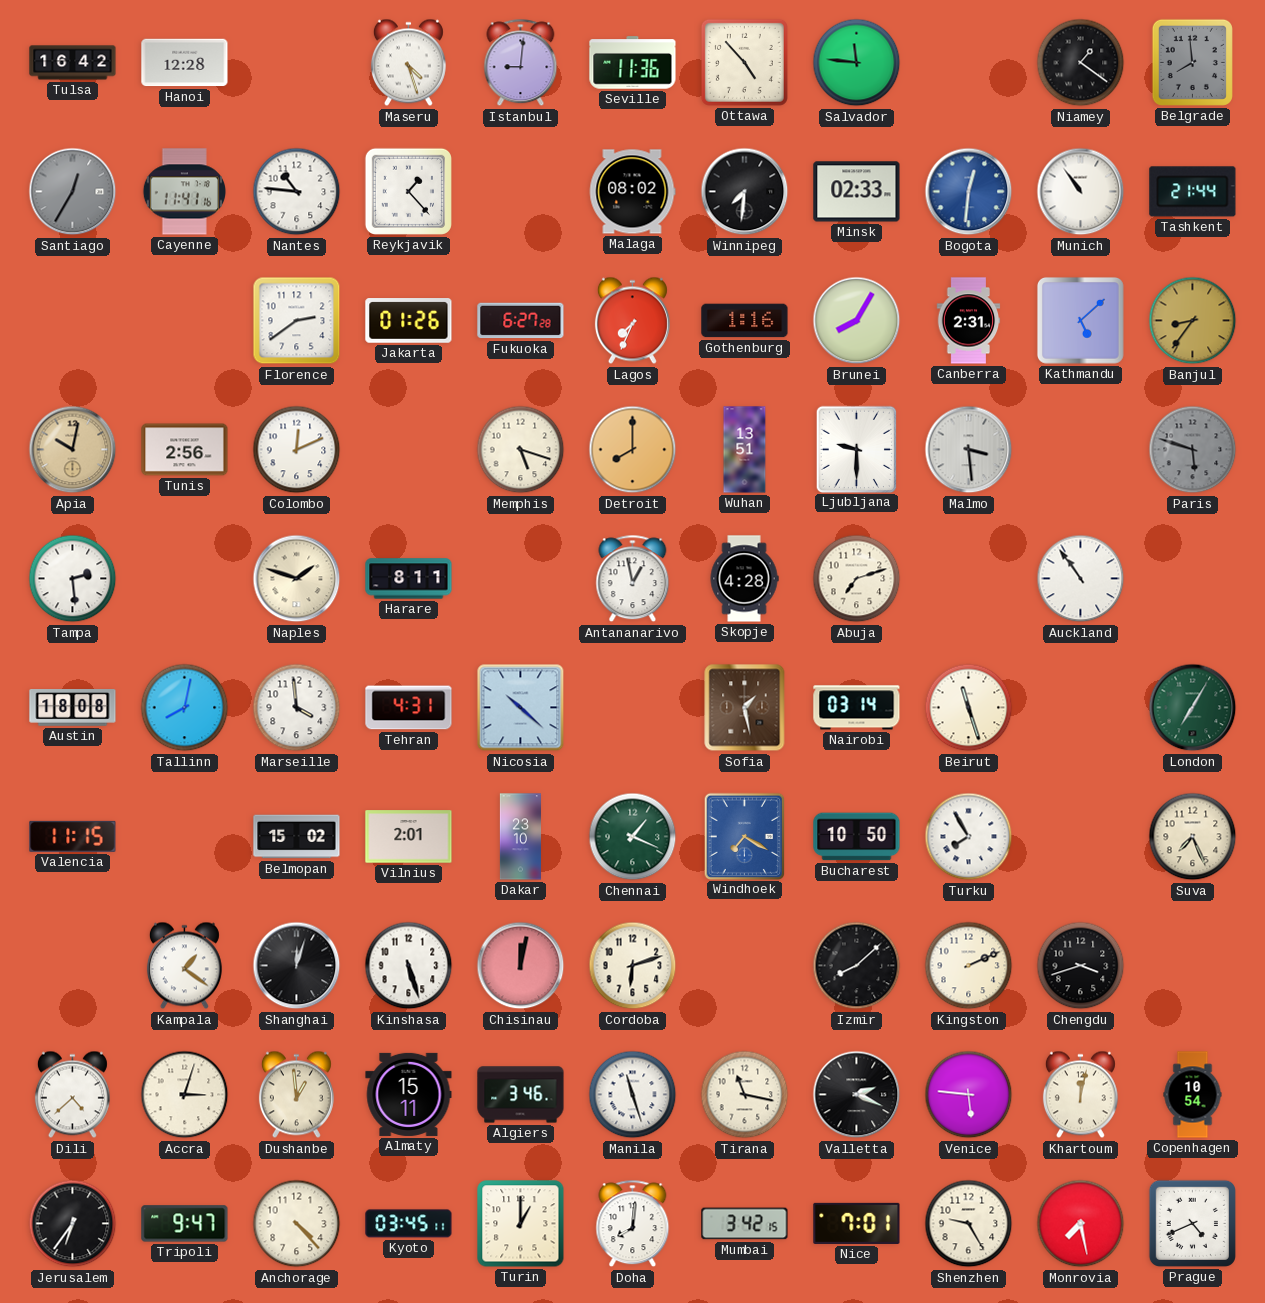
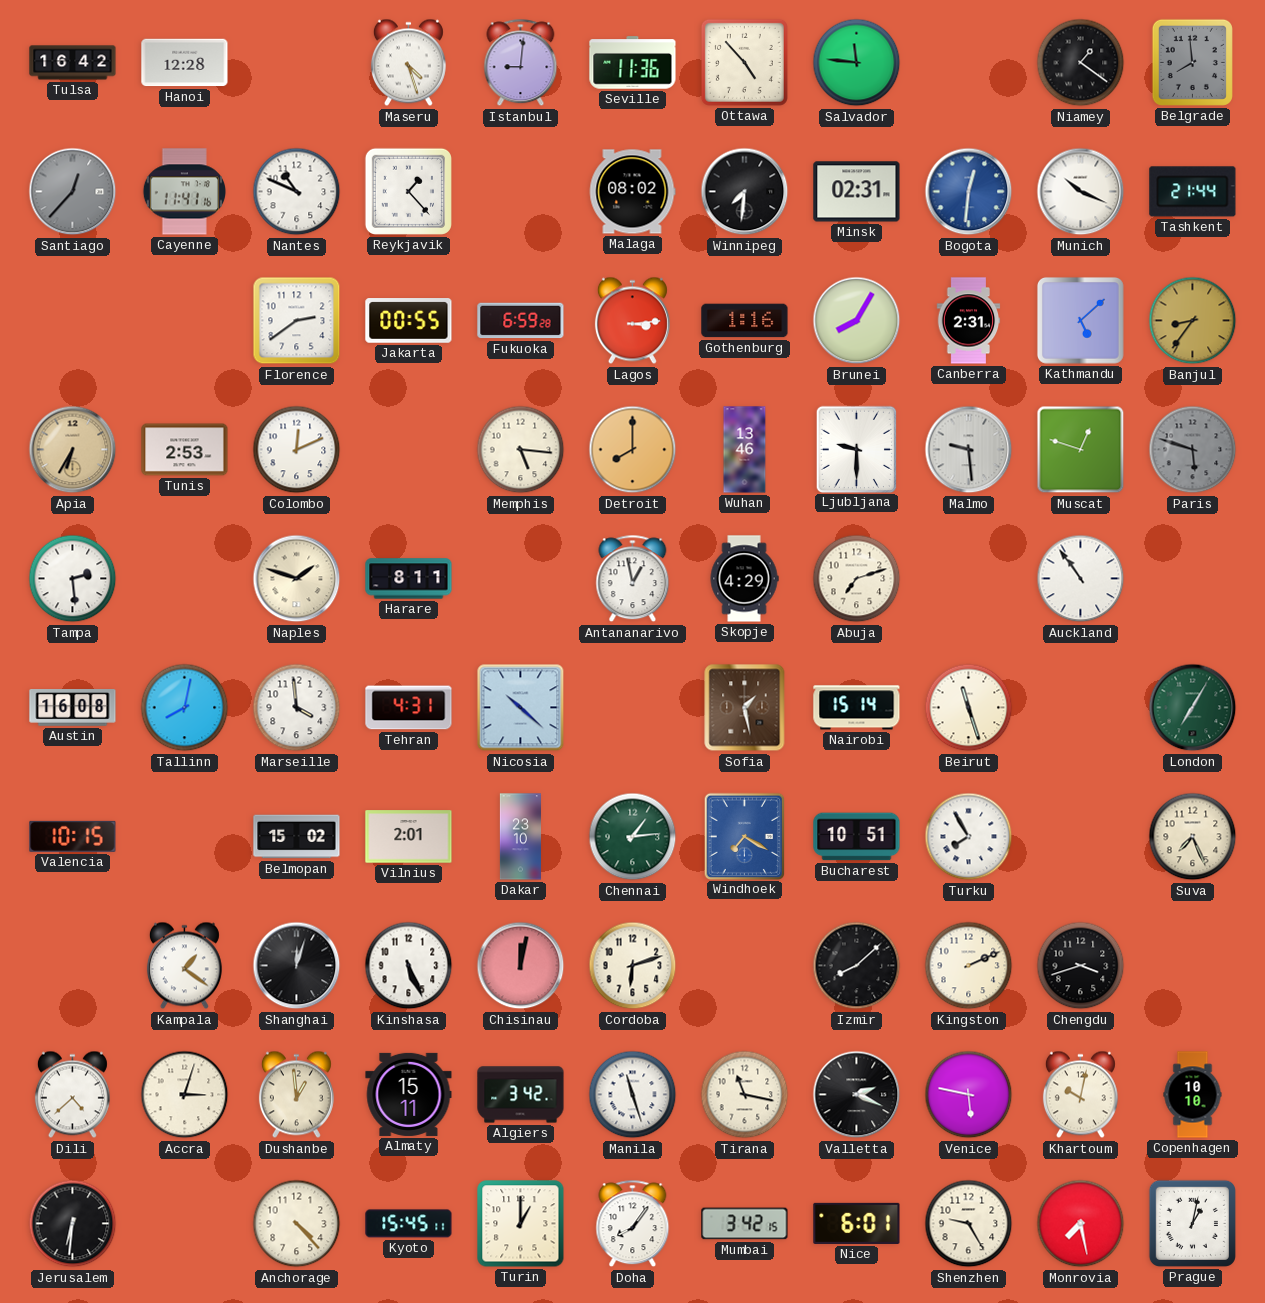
Santiago: 12:35 -> 12:37
Nantes: 10:46 -> 10:49
Minsk: 02:33 -> 02:31
Munich: 10:54 -> 10:19
Jakarta: 01:26 -> 00:55
Fukuoka: 6:27 -> 6:59
Lagos: 7:34 -> 3:14
Apia: 10:02 -> 6:35
Tunis: 2:56 -> 2:53
Memphis: 5:18 -> 5:16
Wuhan: 13:51 -> 13:46
Malmo: 3:29 -> 9:29
Muscat: none -> 12:48
Skopje: 4:28 -> 4:29
Austin: 18:08 -> 16:08
Nairobi: 03:14 -> 15:14
Valencia: 11:15 -> 10:15
Chennai: 1:19 -> 1:14
Bucharest: 10:50 -> 10:51
Kinshasa: 5:27 -> 5:26
Algiers: 3:46 -> 3:42
Venice: 5:46 -> 5:47
Khartoum: 12:02 -> 10:02
Copenhagen: 10:54 -> 10:10
Jerusalem: 6:36 -> 6:31
Tripoli: 9:47 -> none
Kyoto: 03:45 -> 15:45
Doha: 8:01 -> 8:06
Nice: 7:01 -> 6:01
Prague: 4:41 -> 1:02
